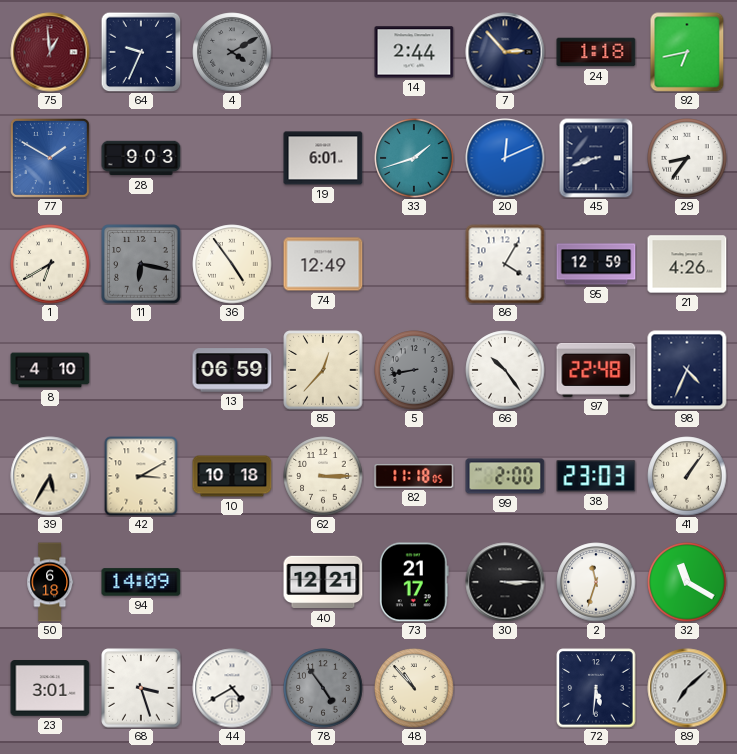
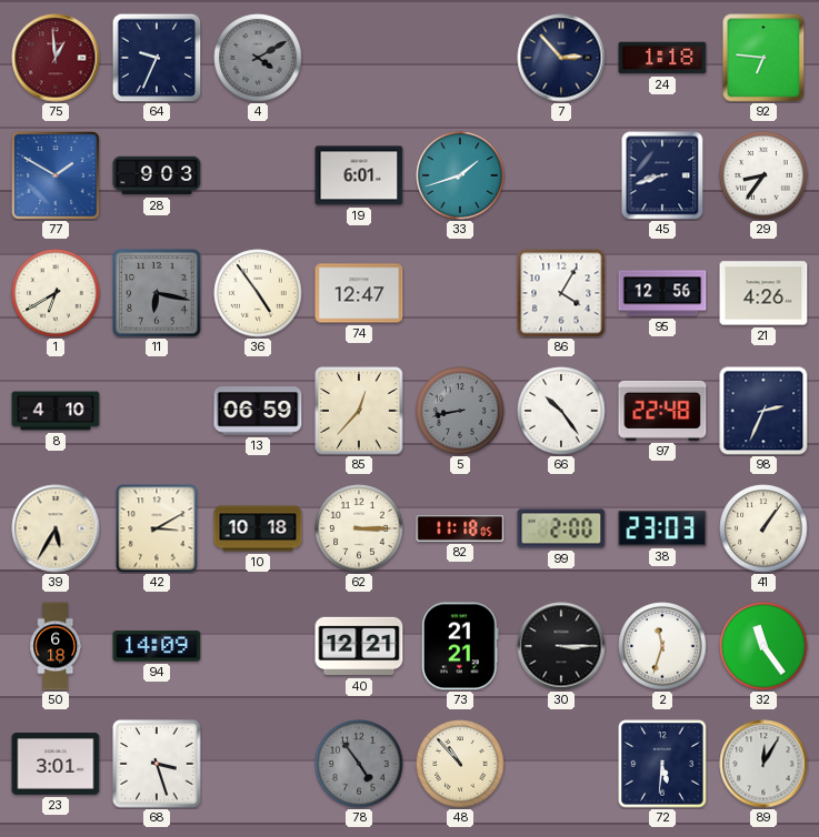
14: 2:44 -> none
92: 6:43 -> 6:46
20: 12:11 -> none
74: 12:49 -> 12:47
95: 12:59 -> 12:56
98: 4:34 -> 2:34
73: 21:17 -> 21:21
32: 11:20 -> 11:24
44: 4:40 -> none
89: 7:08 -> 12:05
